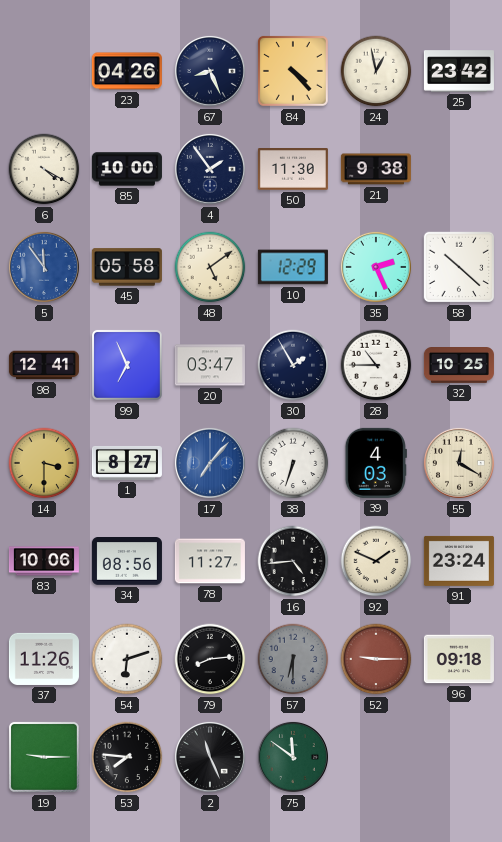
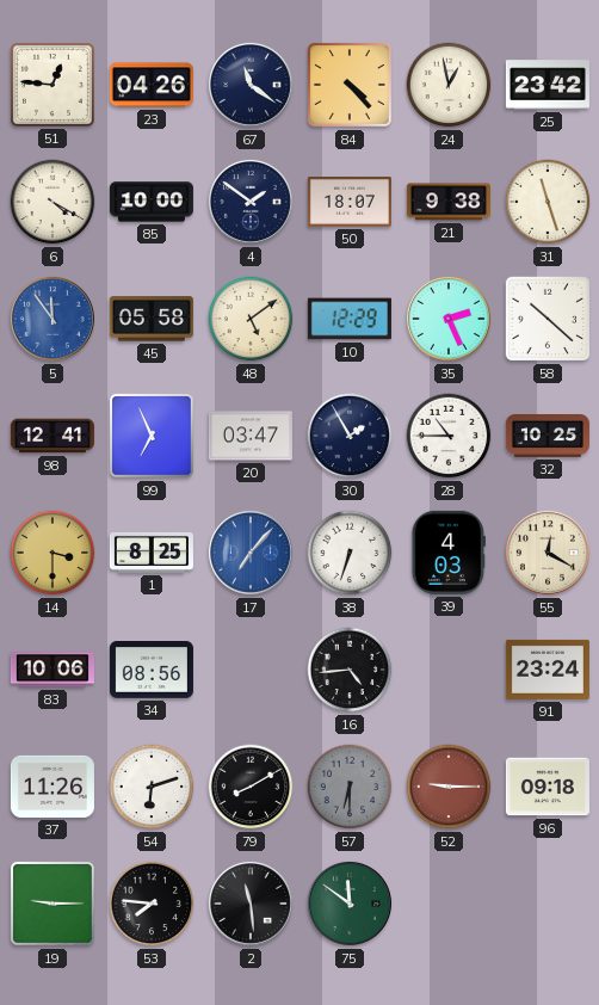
51: none -> 12:46
67: 8:26 -> 11:21
4: 1:54 -> 1:51
50: 11:30 -> 18:07
31: none -> 11:27
1: 8:27 -> 8:25
78: 11:27 -> none
92: 1:49 -> none
79: 8:14 -> 8:10
2: 11:26 -> 11:29
